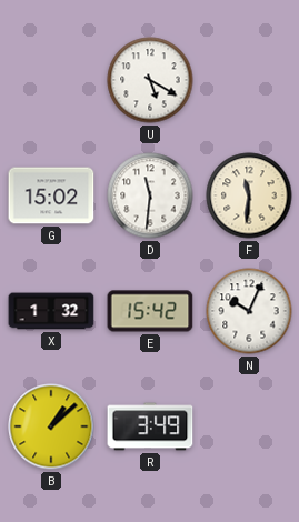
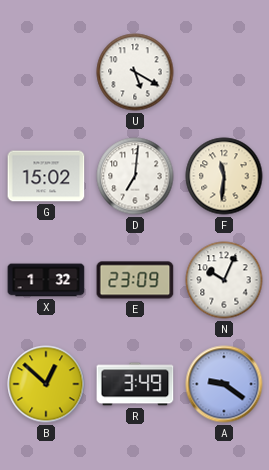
D: 11:31 -> 7:01
E: 15:42 -> 23:09
B: 1:08 -> 12:52
A: none -> 9:21
